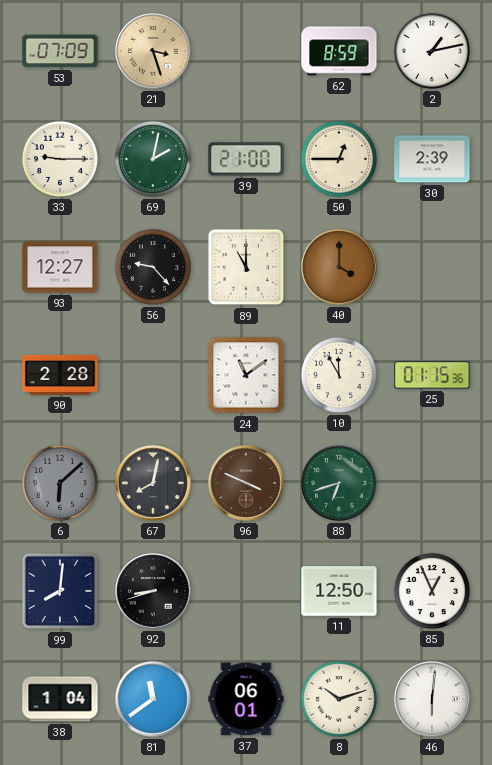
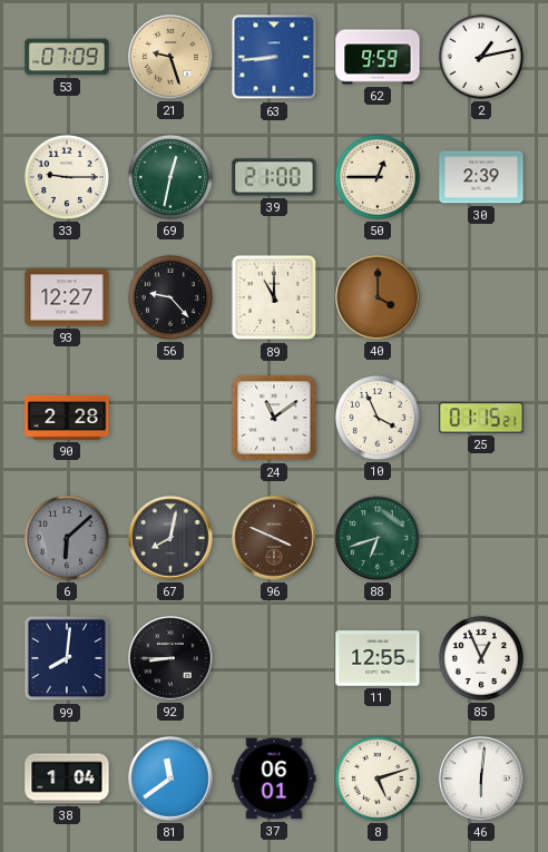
21: 3:27 -> 9:27
63: none -> 8:44
62: 8:59 -> 9:59
69: 2:02 -> 12:32
10: 11:55 -> 3:56
25: 01:15:36 -> 01:15:21
92: 8:42 -> 8:45
11: 12:50 -> 12:55
8: 10:12 -> 5:12
